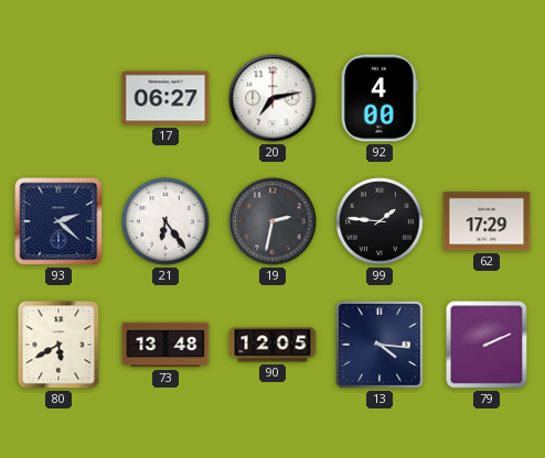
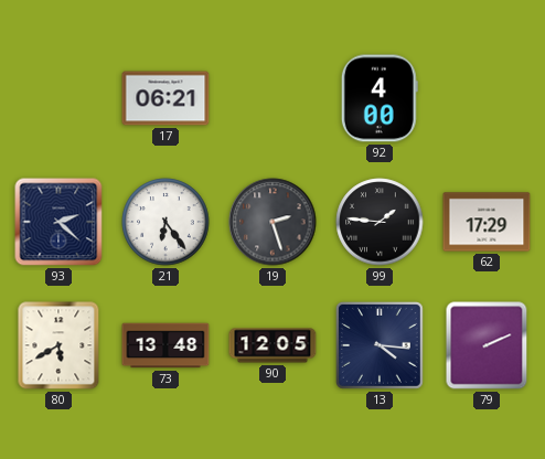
17: 06:27 -> 06:21
20: 7:13 -> none
19: 2:32 -> 2:27
